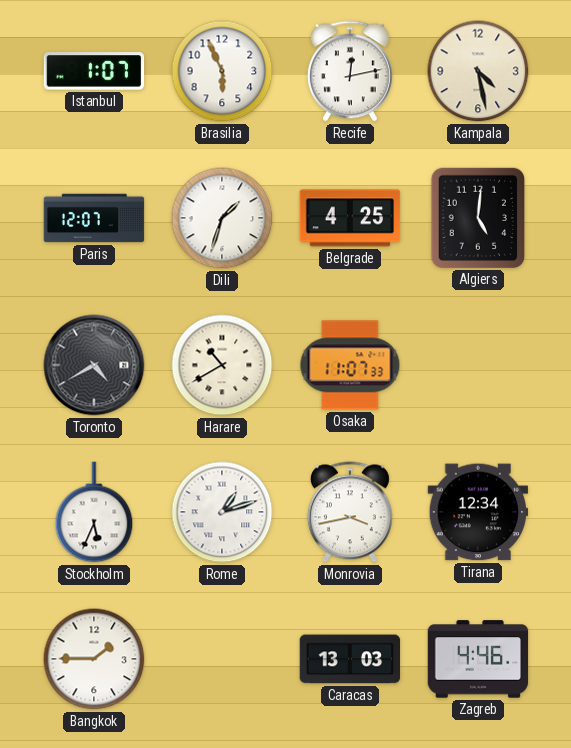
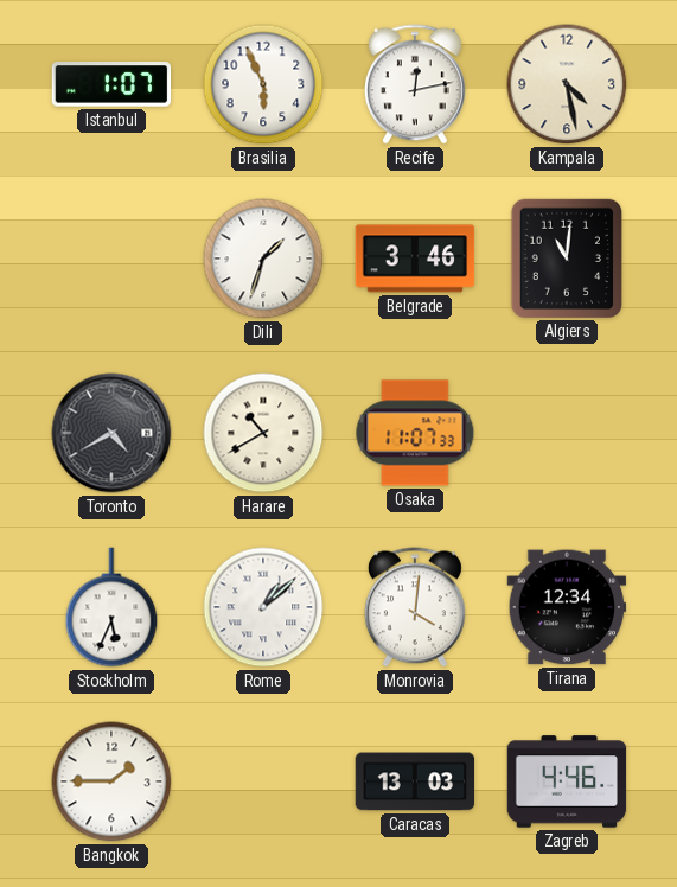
Paris: 12:07 -> none
Belgrade: 4:25 -> 3:46
Algiers: 5:01 -> 11:01
Rome: 1:12 -> 1:08
Monrovia: 3:43 -> 4:01
